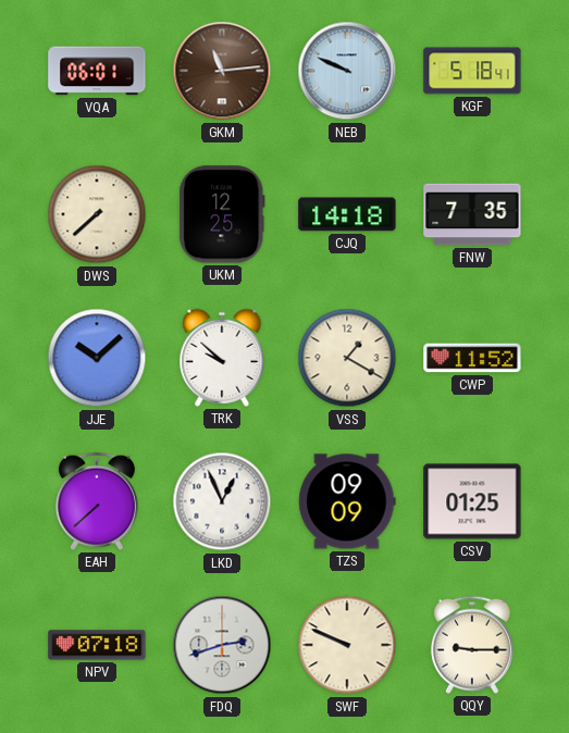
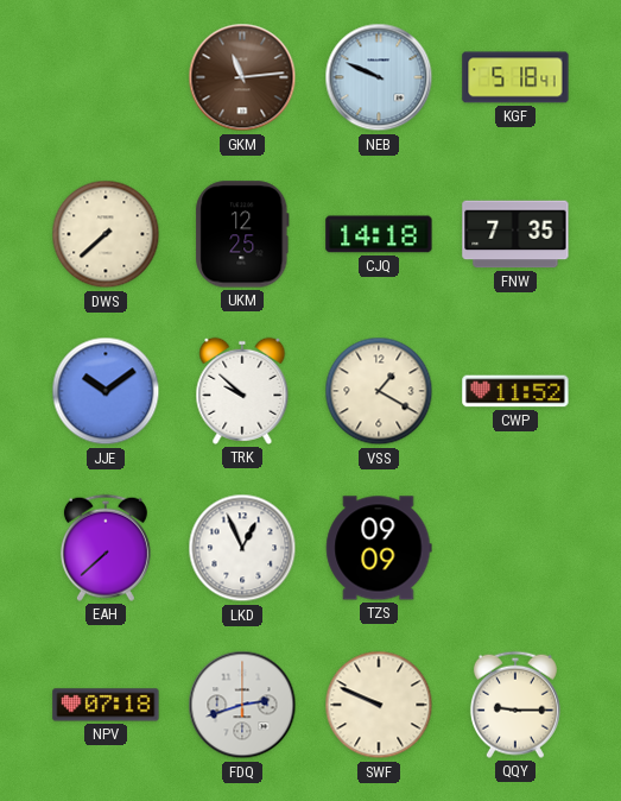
VQA: 06:01 -> none
JJE: 10:08 -> 10:09
CSV: 01:25 -> none
